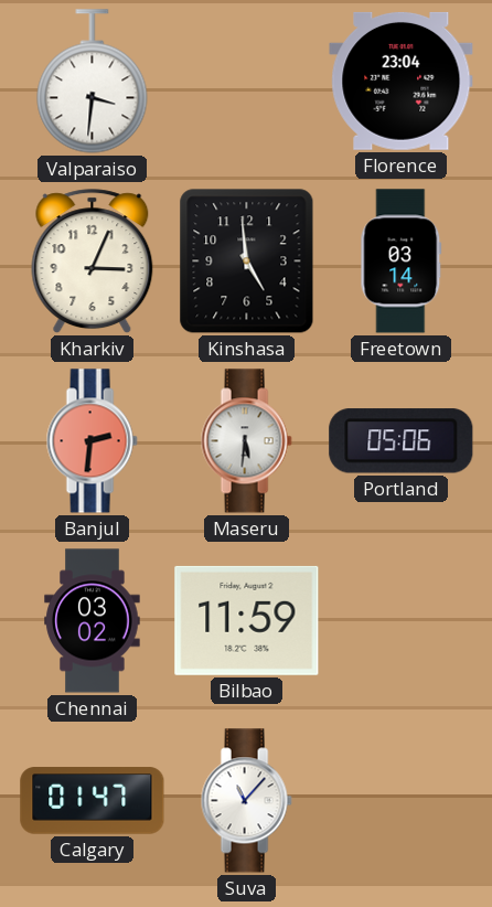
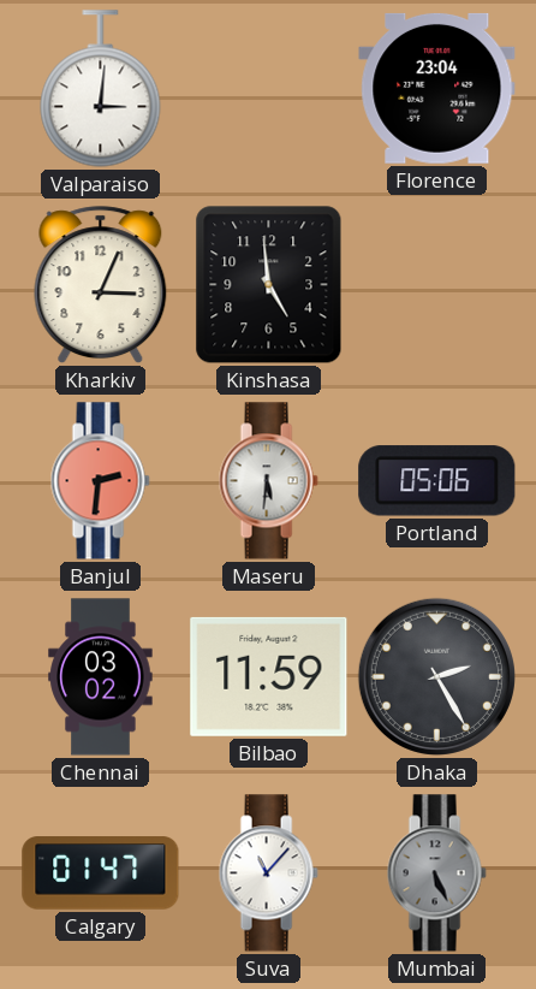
Valparaiso: 3:31 -> 3:01
Freetown: 03:14 -> none
Dhaka: none -> 2:25
Mumbai: none -> 5:26
